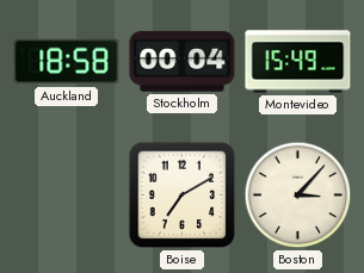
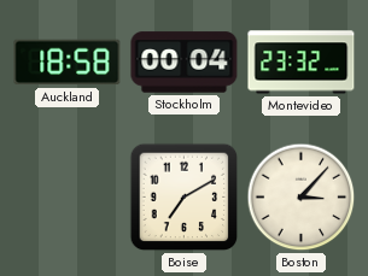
Montevideo: 15:49 -> 23:32
